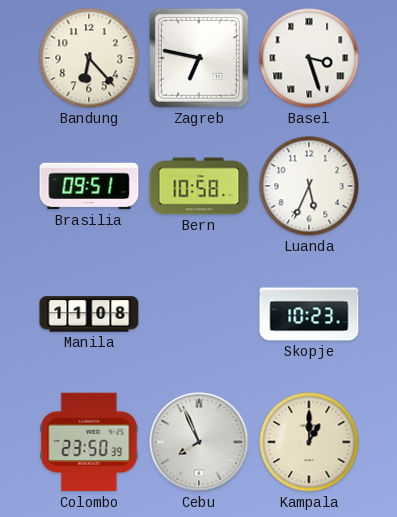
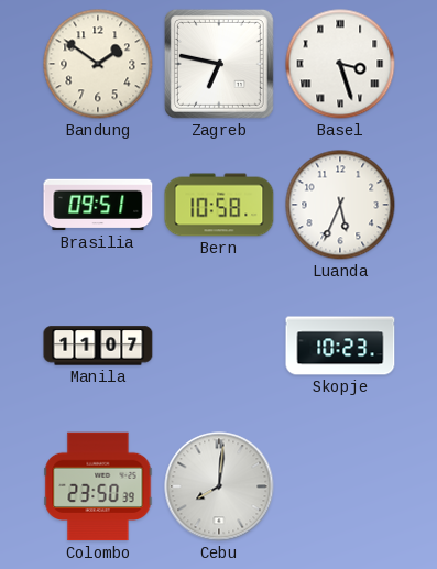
Bandung: 6:23 -> 1:51
Manila: 11:08 -> 11:07
Cebu: 7:56 -> 8:01
Kampala: 1:00 -> none
